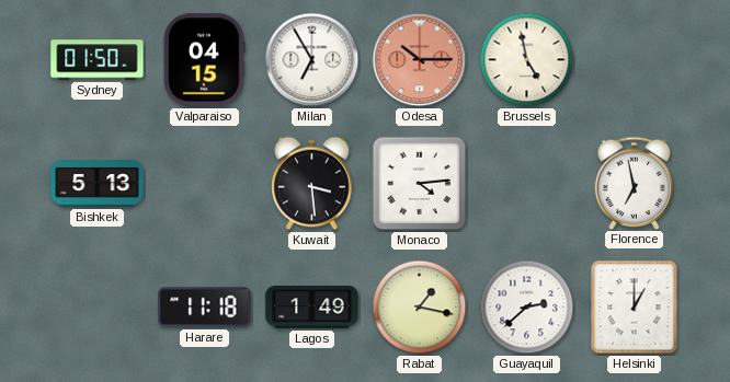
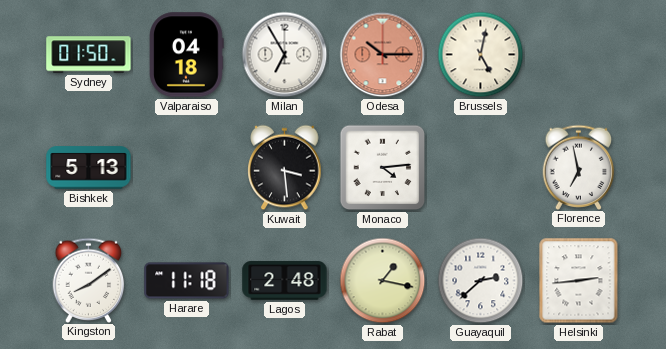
Valparaiso: 04:15 -> 04:18
Brussels: 4:58 -> 5:02
Kingston: none -> 8:09
Lagos: 1:49 -> 2:48
Helsinki: 1:00 -> 2:44
